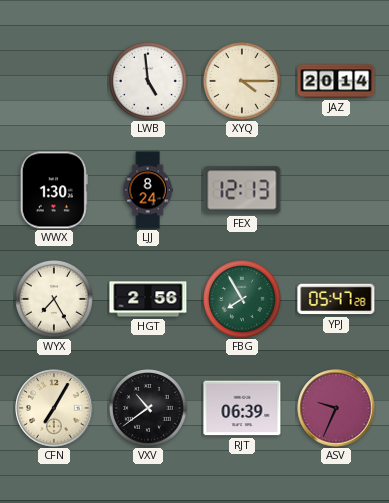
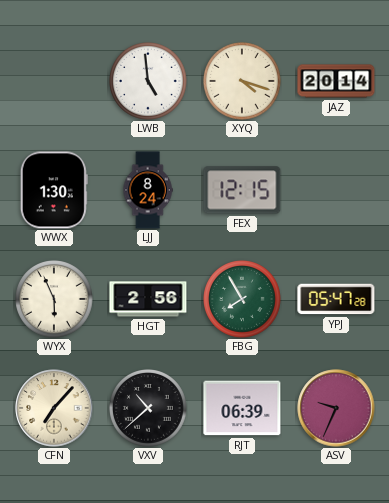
XYQ: 4:15 -> 4:18
FEX: 12:13 -> 12:15
WYX: 7:25 -> 5:56
CFN: 7:05 -> 7:07
VXV: 10:39 -> 10:38
